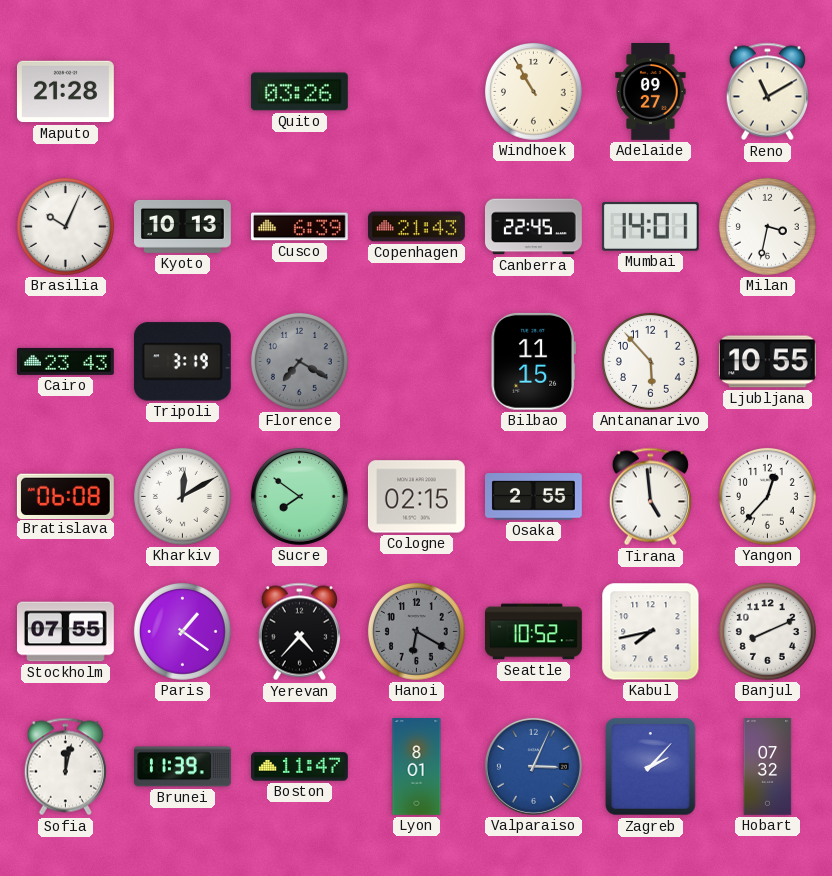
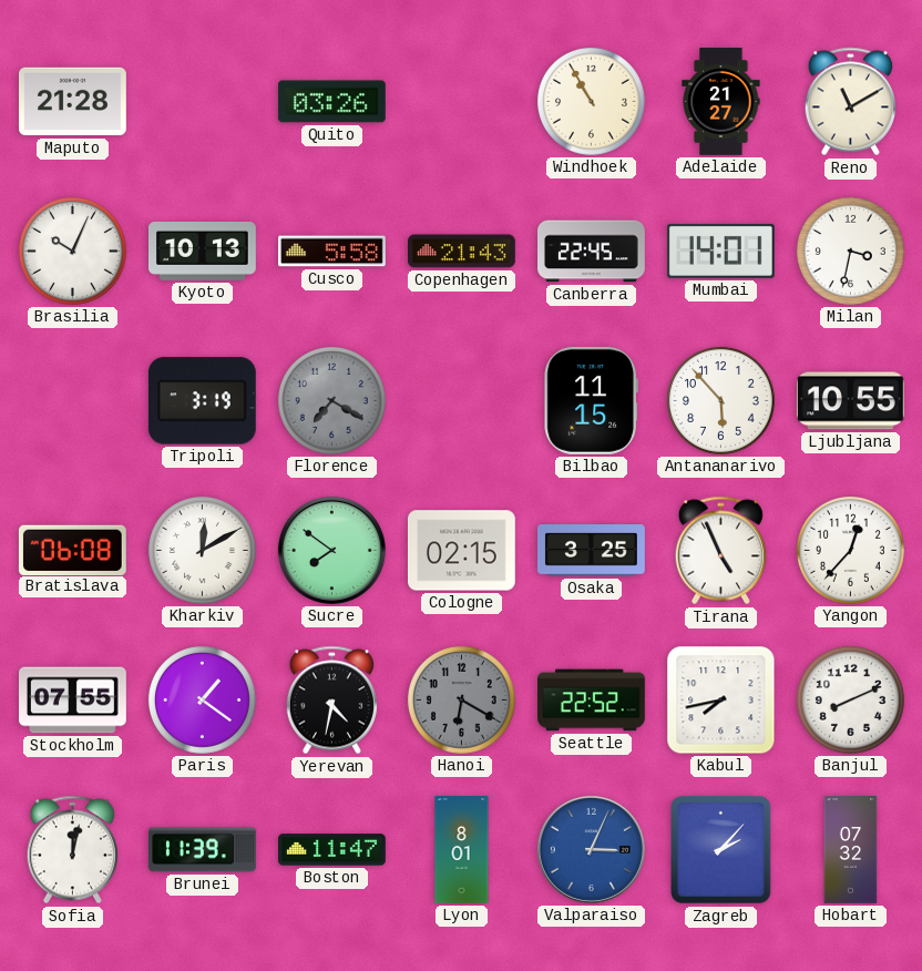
Adelaide: 09:27 -> 21:27
Cusco: 6:39 -> 5:58
Cairo: 23:43 -> none
Osaka: 2:55 -> 3:25
Tirana: 4:59 -> 4:56
Yerevan: 4:37 -> 4:32
Seattle: 10:52 -> 22:52
